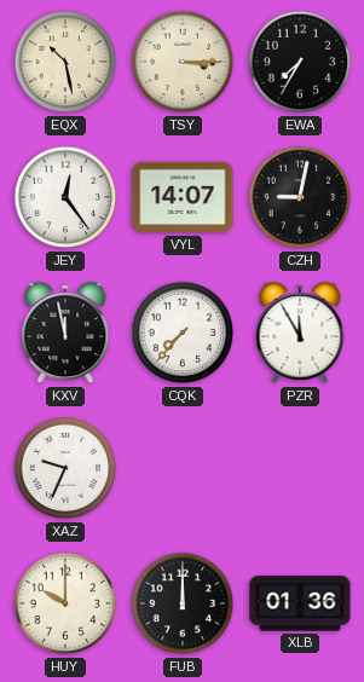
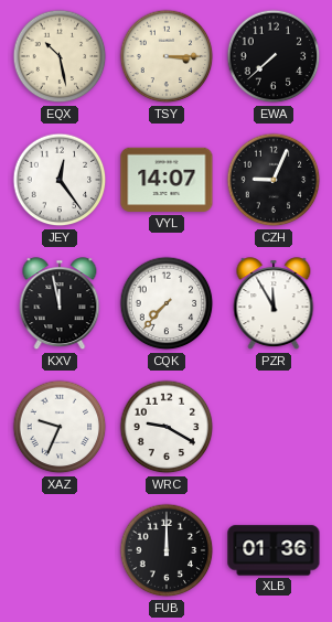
EWA: 7:35 -> 7:38
CZH: 9:02 -> 9:04
WRC: none -> 9:20
HUY: 10:00 -> none
